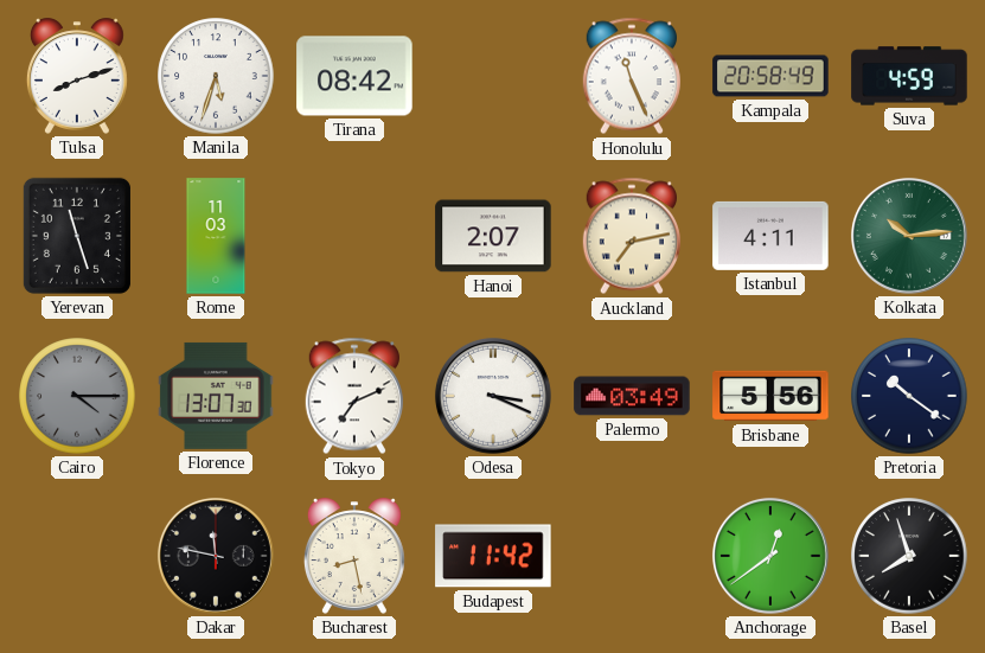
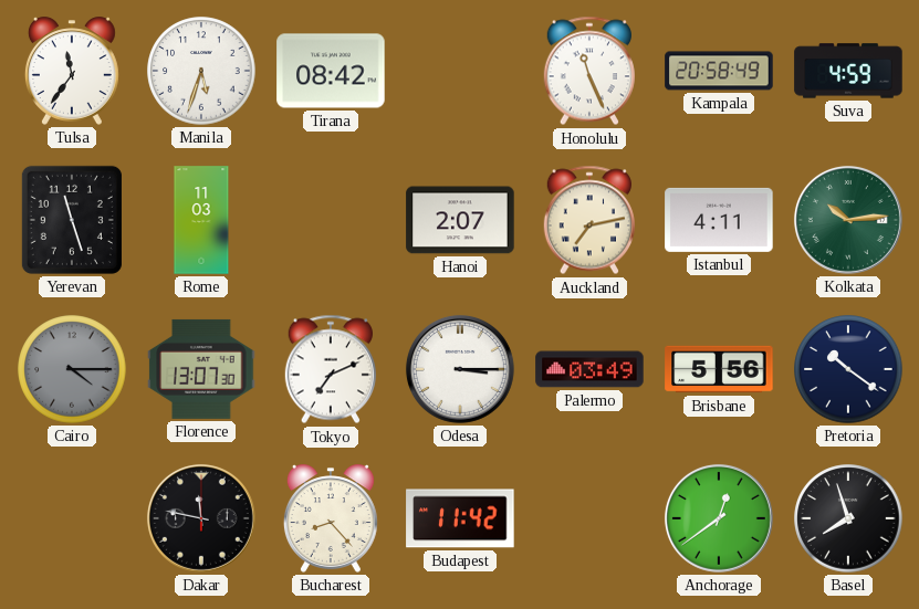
Tulsa: 8:12 -> 11:36
Odesa: 3:19 -> 3:15
Bucharest: 8:28 -> 8:23
